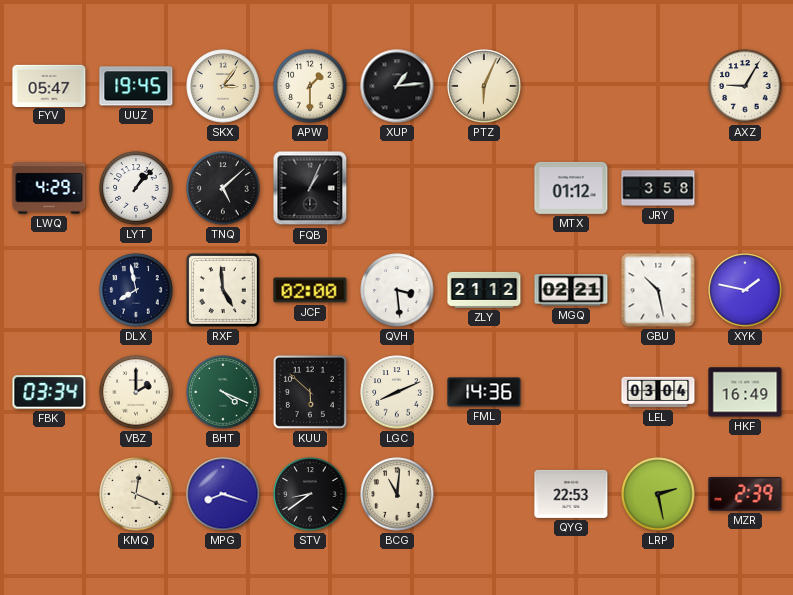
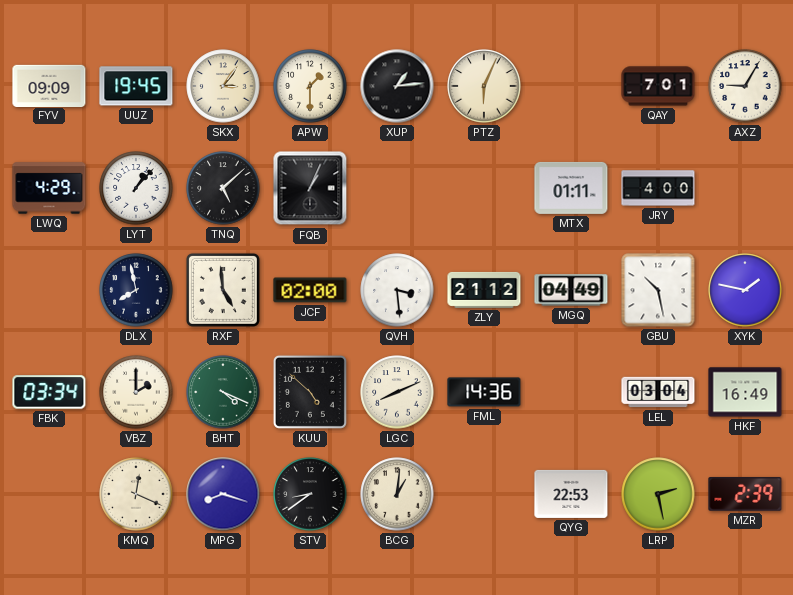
FYV: 05:47 -> 09:09
QAY: none -> 7:01
MTX: 01:12 -> 01:11
JRY: 3:58 -> 4:00
MGQ: 02:21 -> 04:49
KUU: 5:52 -> 4:52
BCG: 11:01 -> 1:01
